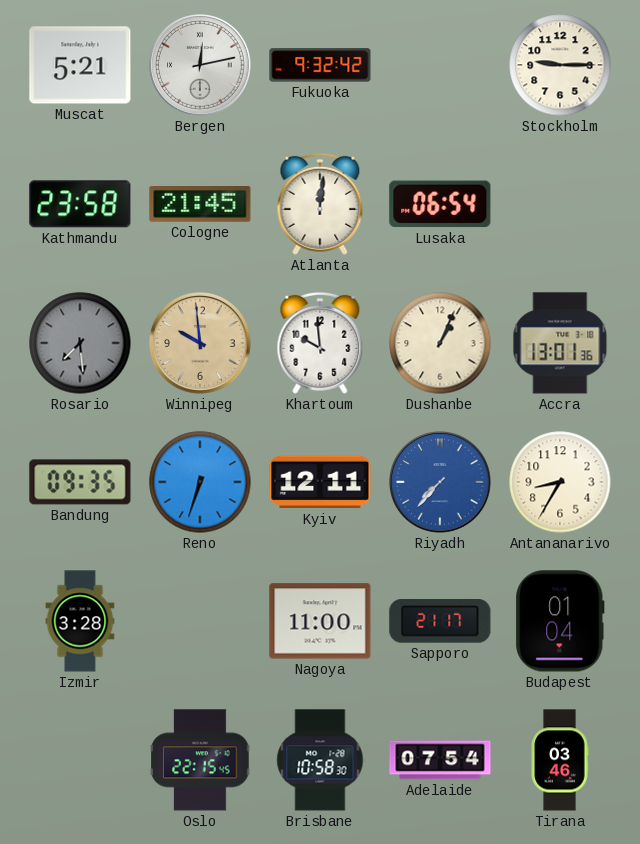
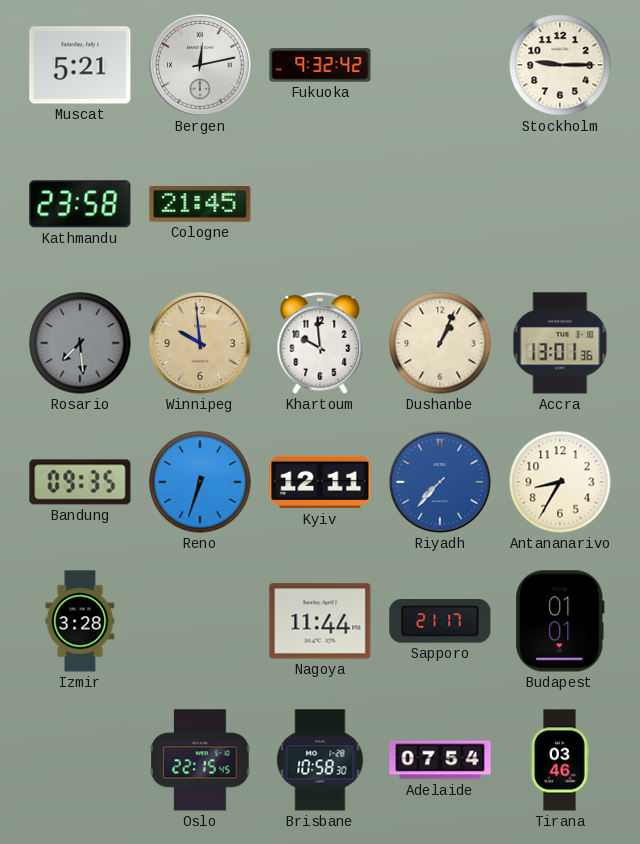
Atlanta: 12:01 -> none
Lusaka: 06:54 -> none
Nagoya: 11:00 -> 11:44
Budapest: 01:04 -> 01:01
